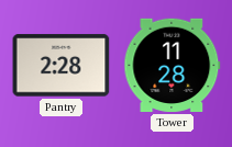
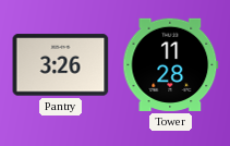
Pantry: 2:28 -> 3:26
